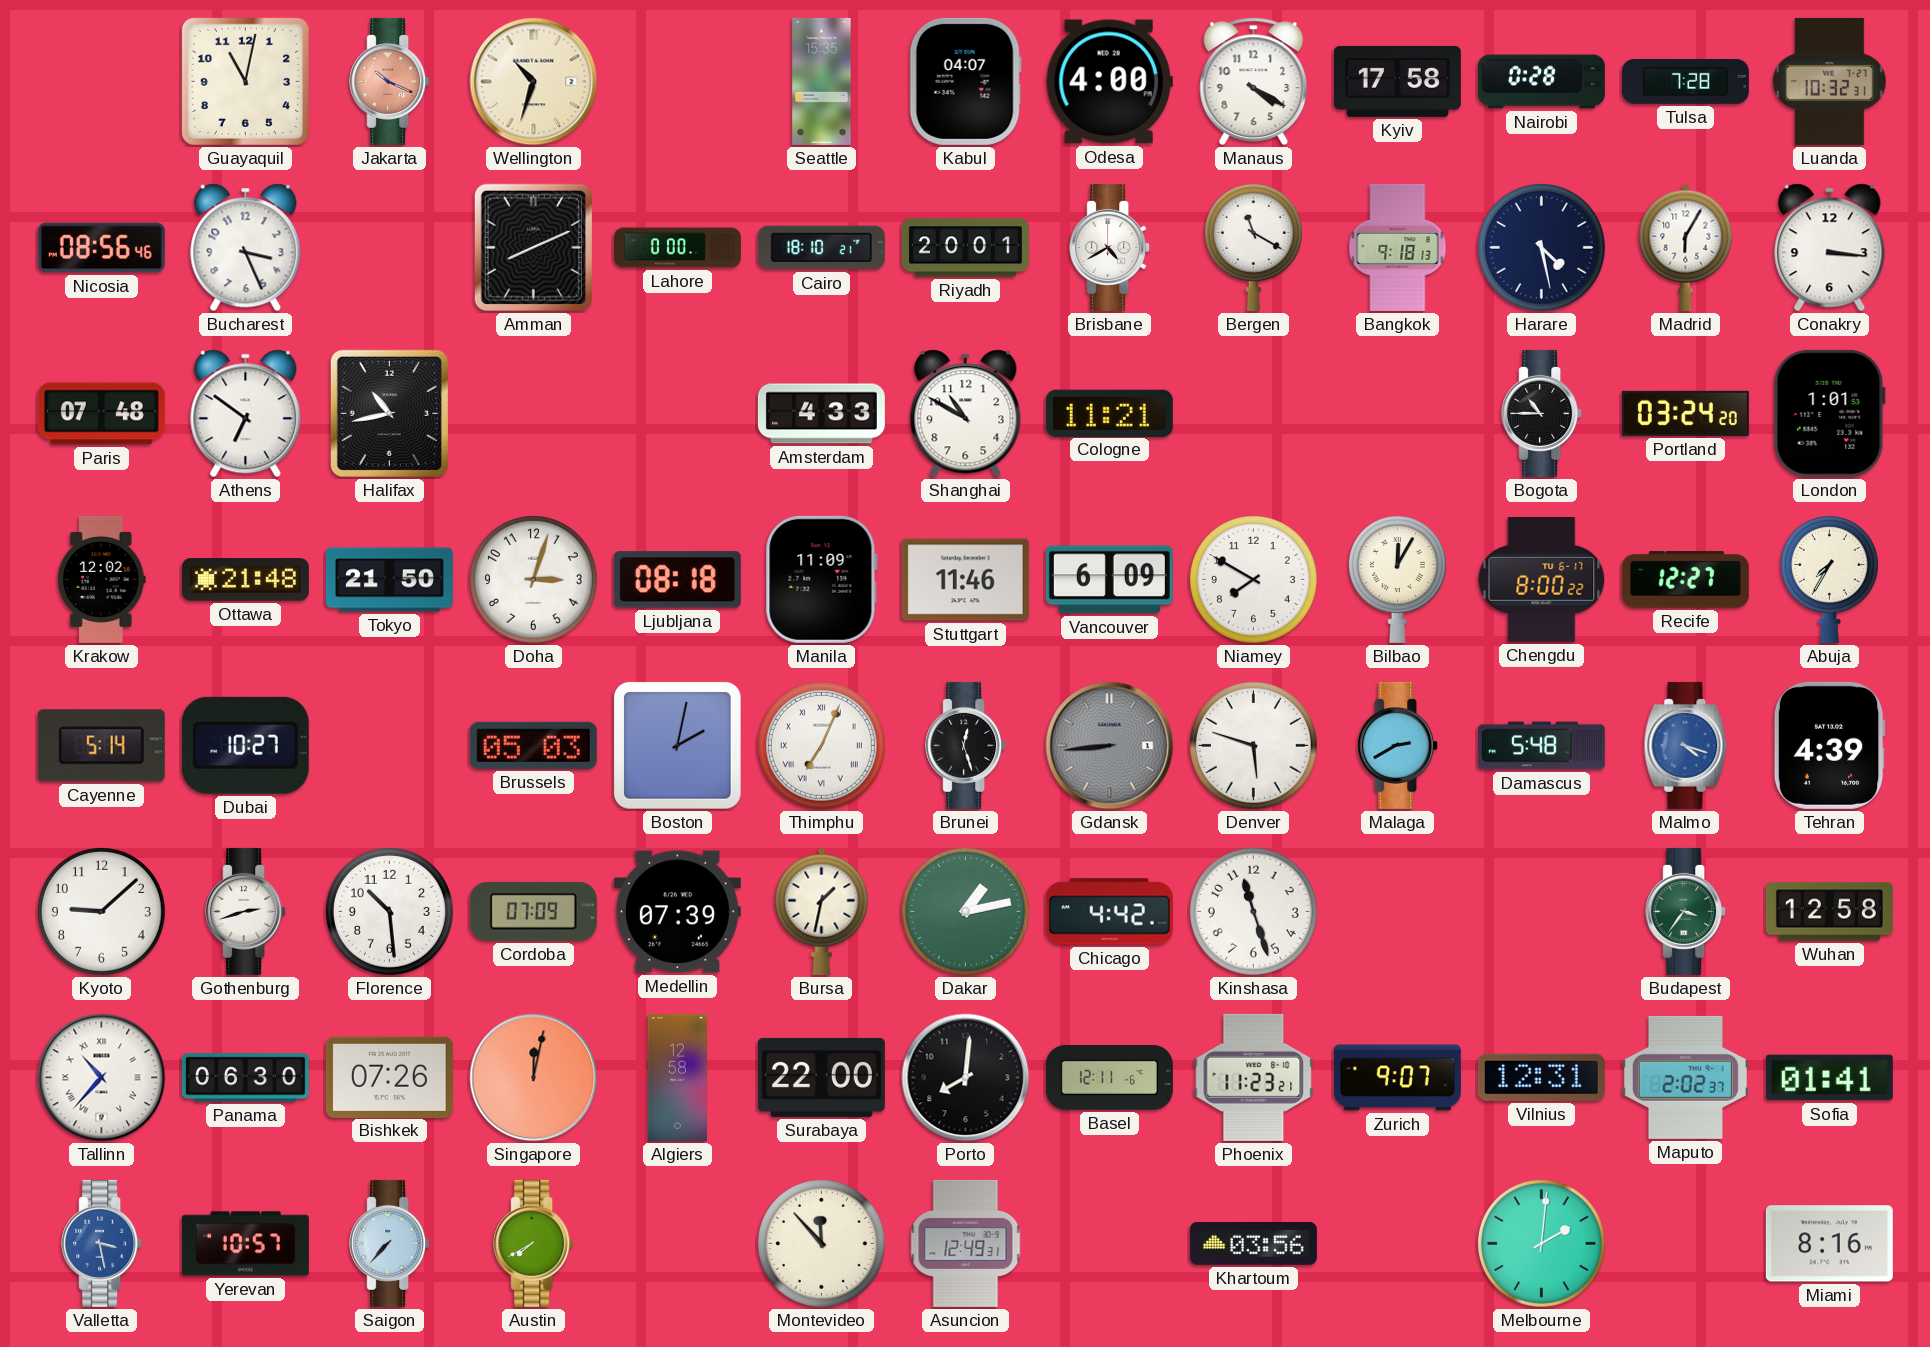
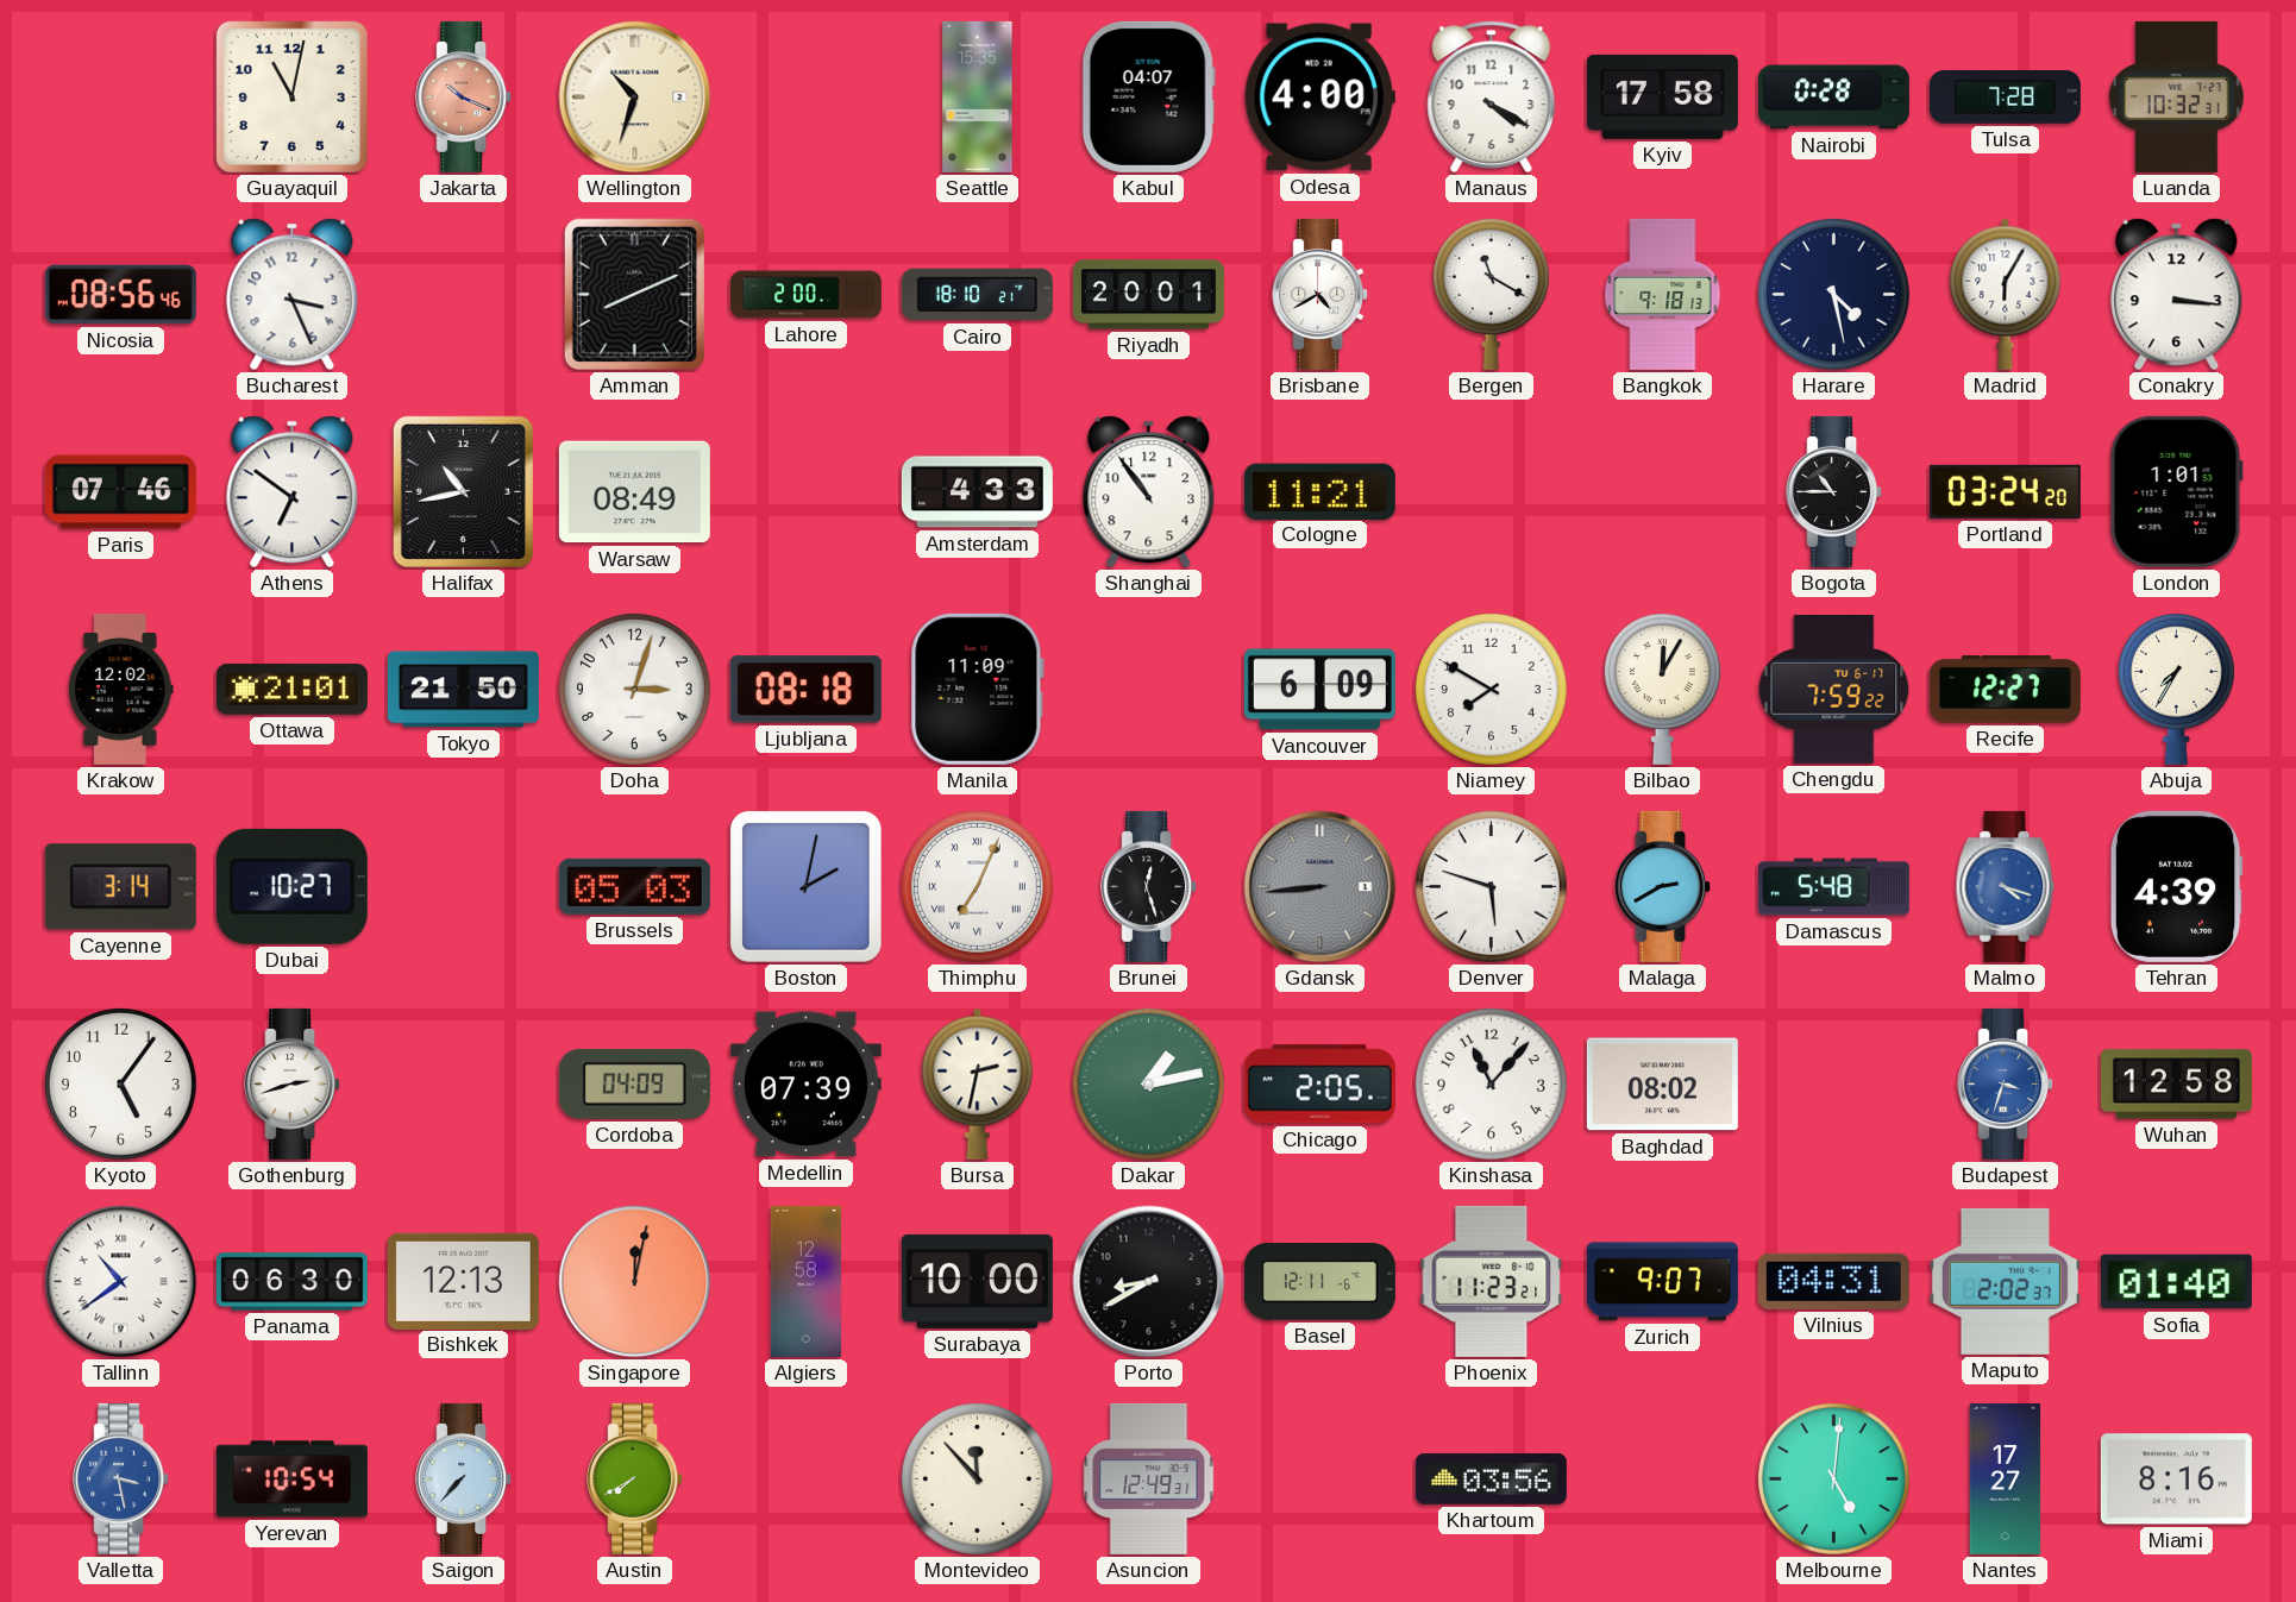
Lahore: 0:00 -> 2:00
Paris: 07:48 -> 07:46
Warsaw: none -> 08:49
Shanghai: 10:50 -> 10:54
Ottawa: 21:48 -> 21:01
Stuttgart: 11:46 -> none
Chengdu: 8:00 -> 7:59
Cayenne: 5:14 -> 3:14
Kyoto: 9:08 -> 5:06
Florence: 10:29 -> none
Cordoba: 07:09 -> 04:09
Bursa: 1:32 -> 2:32
Chicago: 4:42 -> 2:05
Kinshasa: 11:27 -> 11:07
Baghdad: none -> 08:02
Budapest: 3:36 -> 3:33
Budapest dial: green -> blue
Tallinn: 10:37 -> 10:39
Bishkek: 07:26 -> 12:13
Surabaya: 22:00 -> 10:00
Porto: 8:01 -> 8:40
Vilnius: 12:31 -> 04:31
Sofia: 01:41 -> 01:40
Yerevan: 10:57 -> 10:54
Melbourne: 2:01 -> 5:01
Nantes: none -> 17:27
